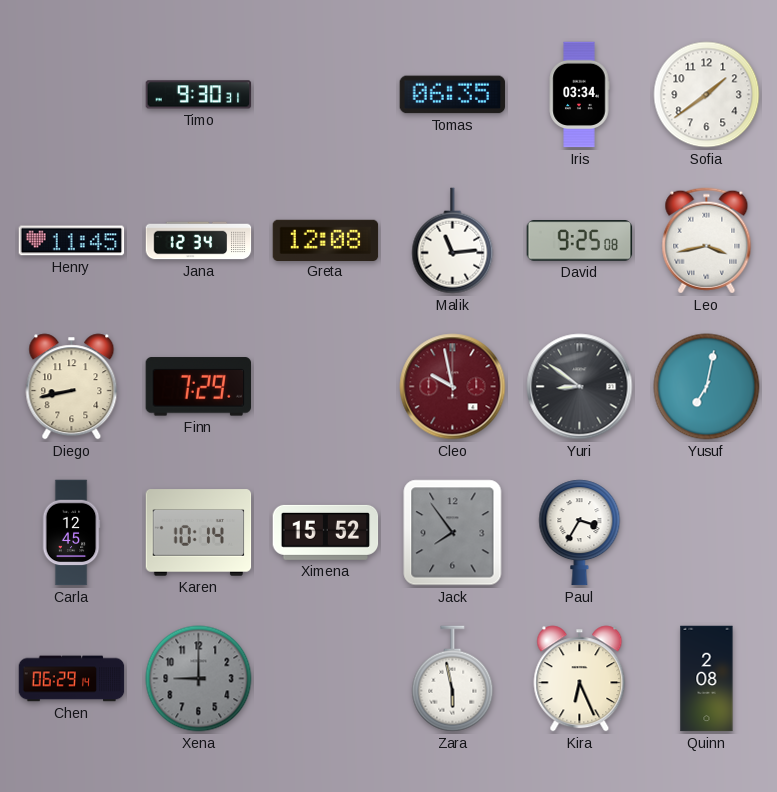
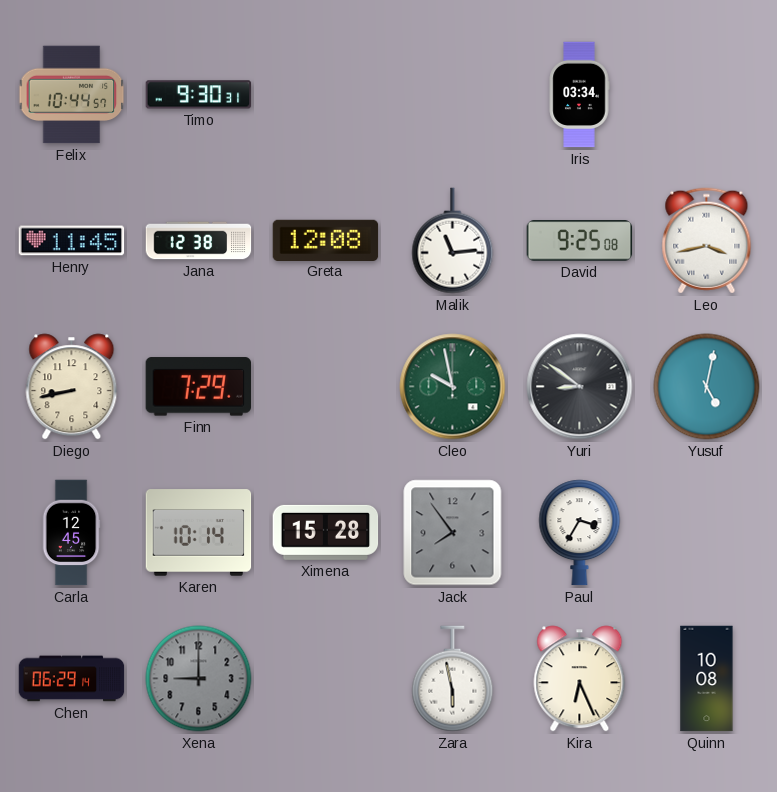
Felix: none -> 10:44
Tomas: 06:35 -> none
Sofia: 1:39 -> none
Jana: 12:34 -> 12:38
Cleo dial: burgundy -> green
Yusuf: 7:02 -> 5:02
Ximena: 15:52 -> 15:28
Quinn: 2:08 -> 10:08
